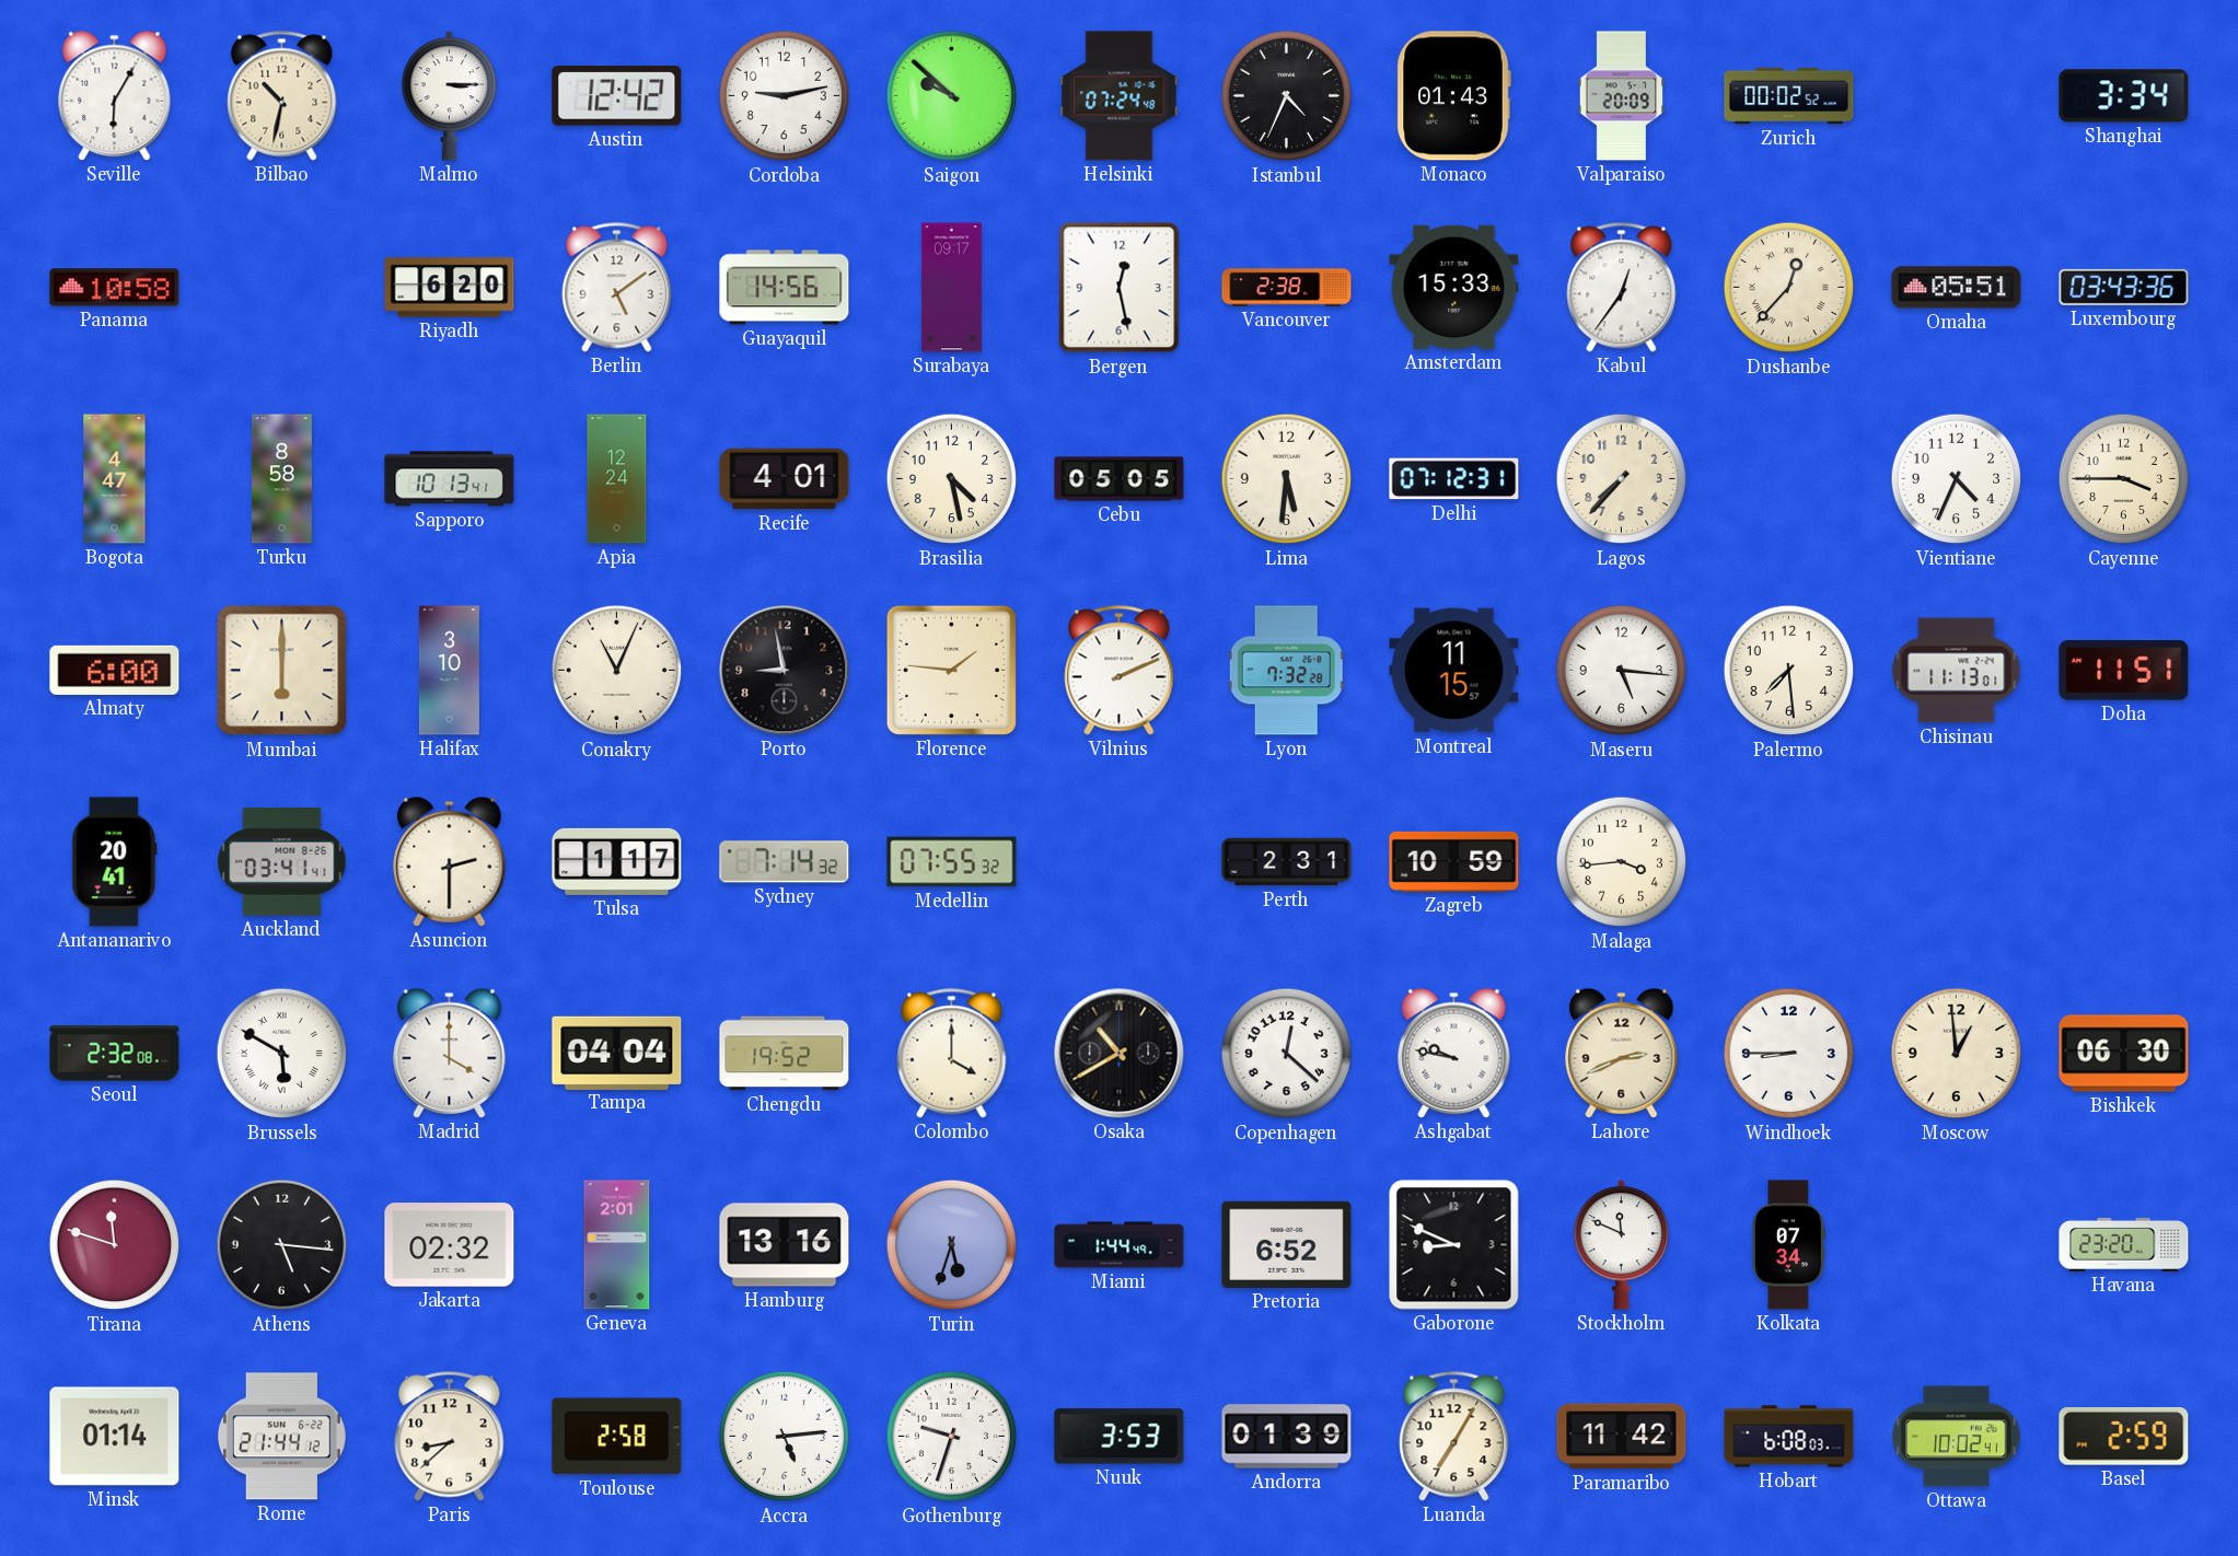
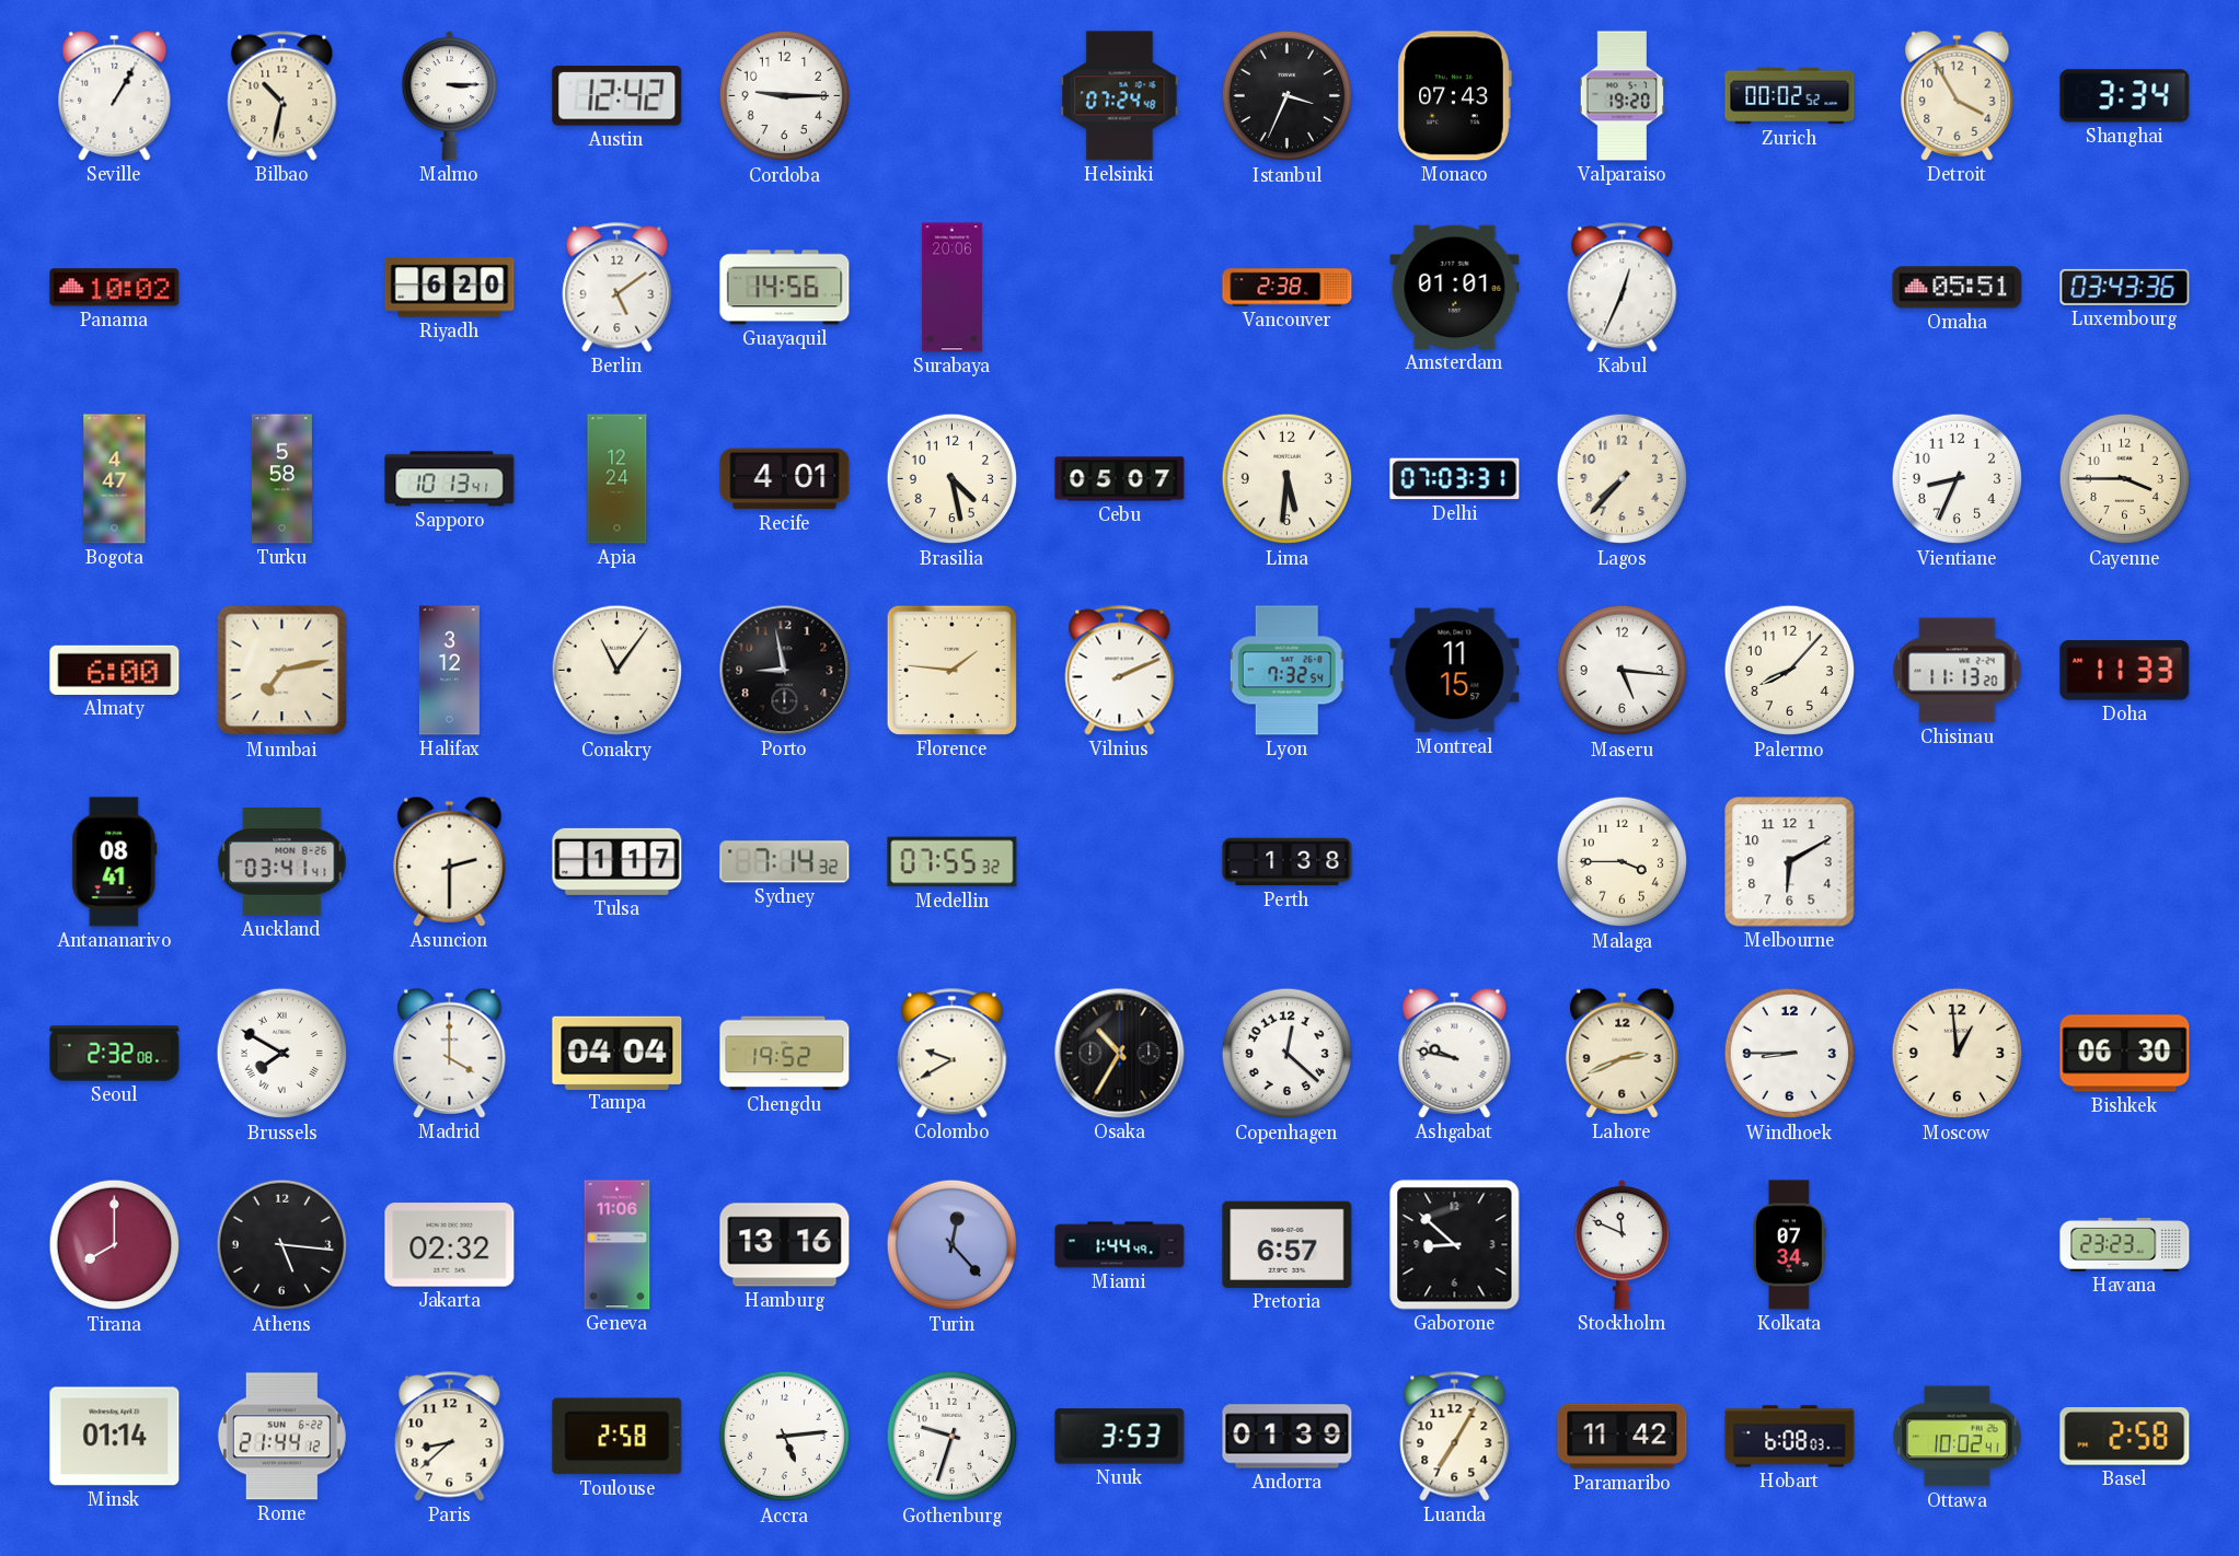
Seville: 6:05 -> 1:05
Cordoba: 9:13 -> 9:15
Saigon: 9:52 -> none
Istanbul: 4:34 -> 3:34
Monaco: 01:43 -> 07:43
Valparaiso: 20:09 -> 19:20
Detroit: none -> 3:55
Panama: 10:58 -> 10:02
Surabaya: 09:17 -> 20:06
Bergen: 12:28 -> none
Amsterdam: 15:33 -> 01:01
Kabul: 12:36 -> 12:34
Dushanbe: 12:37 -> none
Turku: 8:58 -> 5:58
Cebu: 05:05 -> 05:07
Delhi: 07:12 -> 07:03
Vientiane: 4:34 -> 8:34
Mumbai: 6:00 -> 7:13
Halifax: 3:10 -> 3:12
Conakry: 11:04 -> 11:06
Lyon: 7:32:28 -> 7:32:54
Palermo: 7:29 -> 8:07
Chisinau: 11:13:01 -> 11:13:20
Doha: 11:51 -> 11:33
Antananarivo: 20:41 -> 08:41
Perth: 2:31 -> 1:38
Zagreb: 10:59 -> none
Malaga: 3:44 -> 3:45
Melbourne: none -> 6:10
Brussels: 5:50 -> 7:50
Colombo: 4:00 -> 9:40
Osaka: 10:40 -> 10:35
Tirana: 11:48 -> 8:00
Geneva: 2:01 -> 11:06
Turin: 5:33 -> 12:23
Pretoria: 6:52 -> 6:57
Gaborone: 8:49 -> 8:52
Havana: 23:20 -> 23:23
Basel: 2:59 -> 2:58
